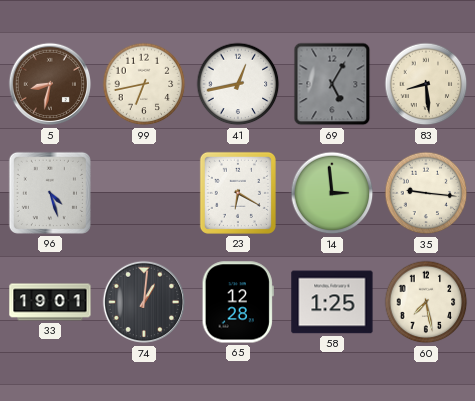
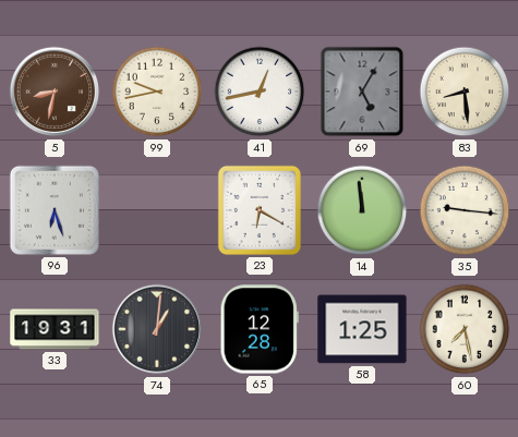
99: 6:43 -> 9:43
96: 4:27 -> 6:27
14: 2:59 -> 11:59
33: 19:01 -> 19:31
